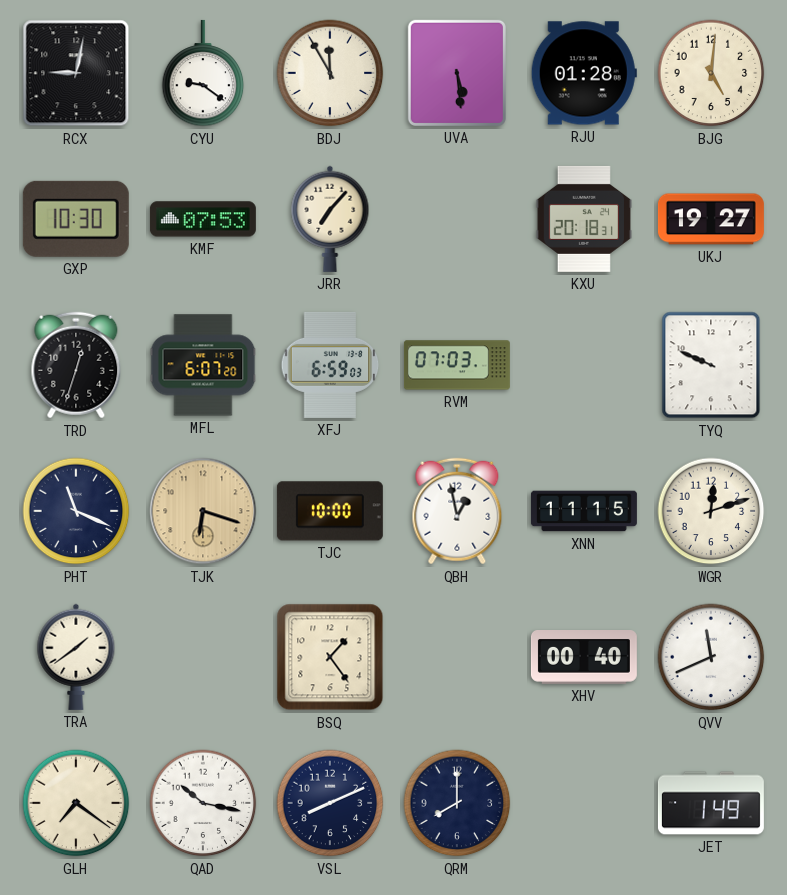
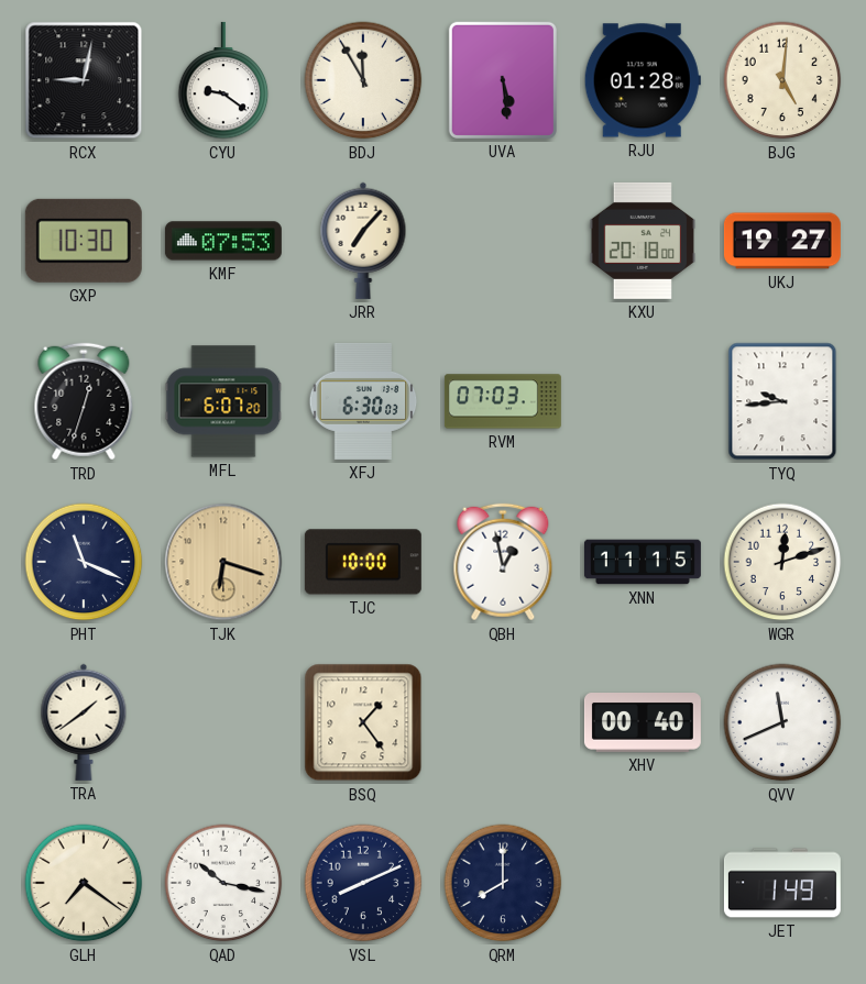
KXU: 20:18:31 -> 20:18:00
XFJ: 6:59 -> 6:30
TYQ: 9:49 -> 9:44
